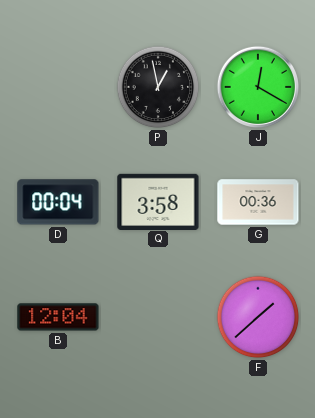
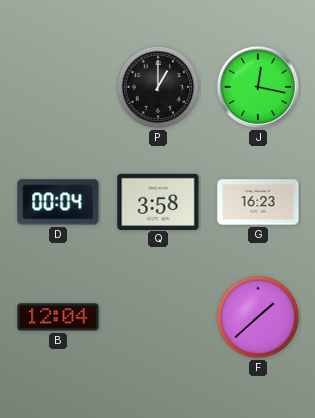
P: 12:58 -> 1:00
J: 12:20 -> 12:17
G: 00:36 -> 16:23
